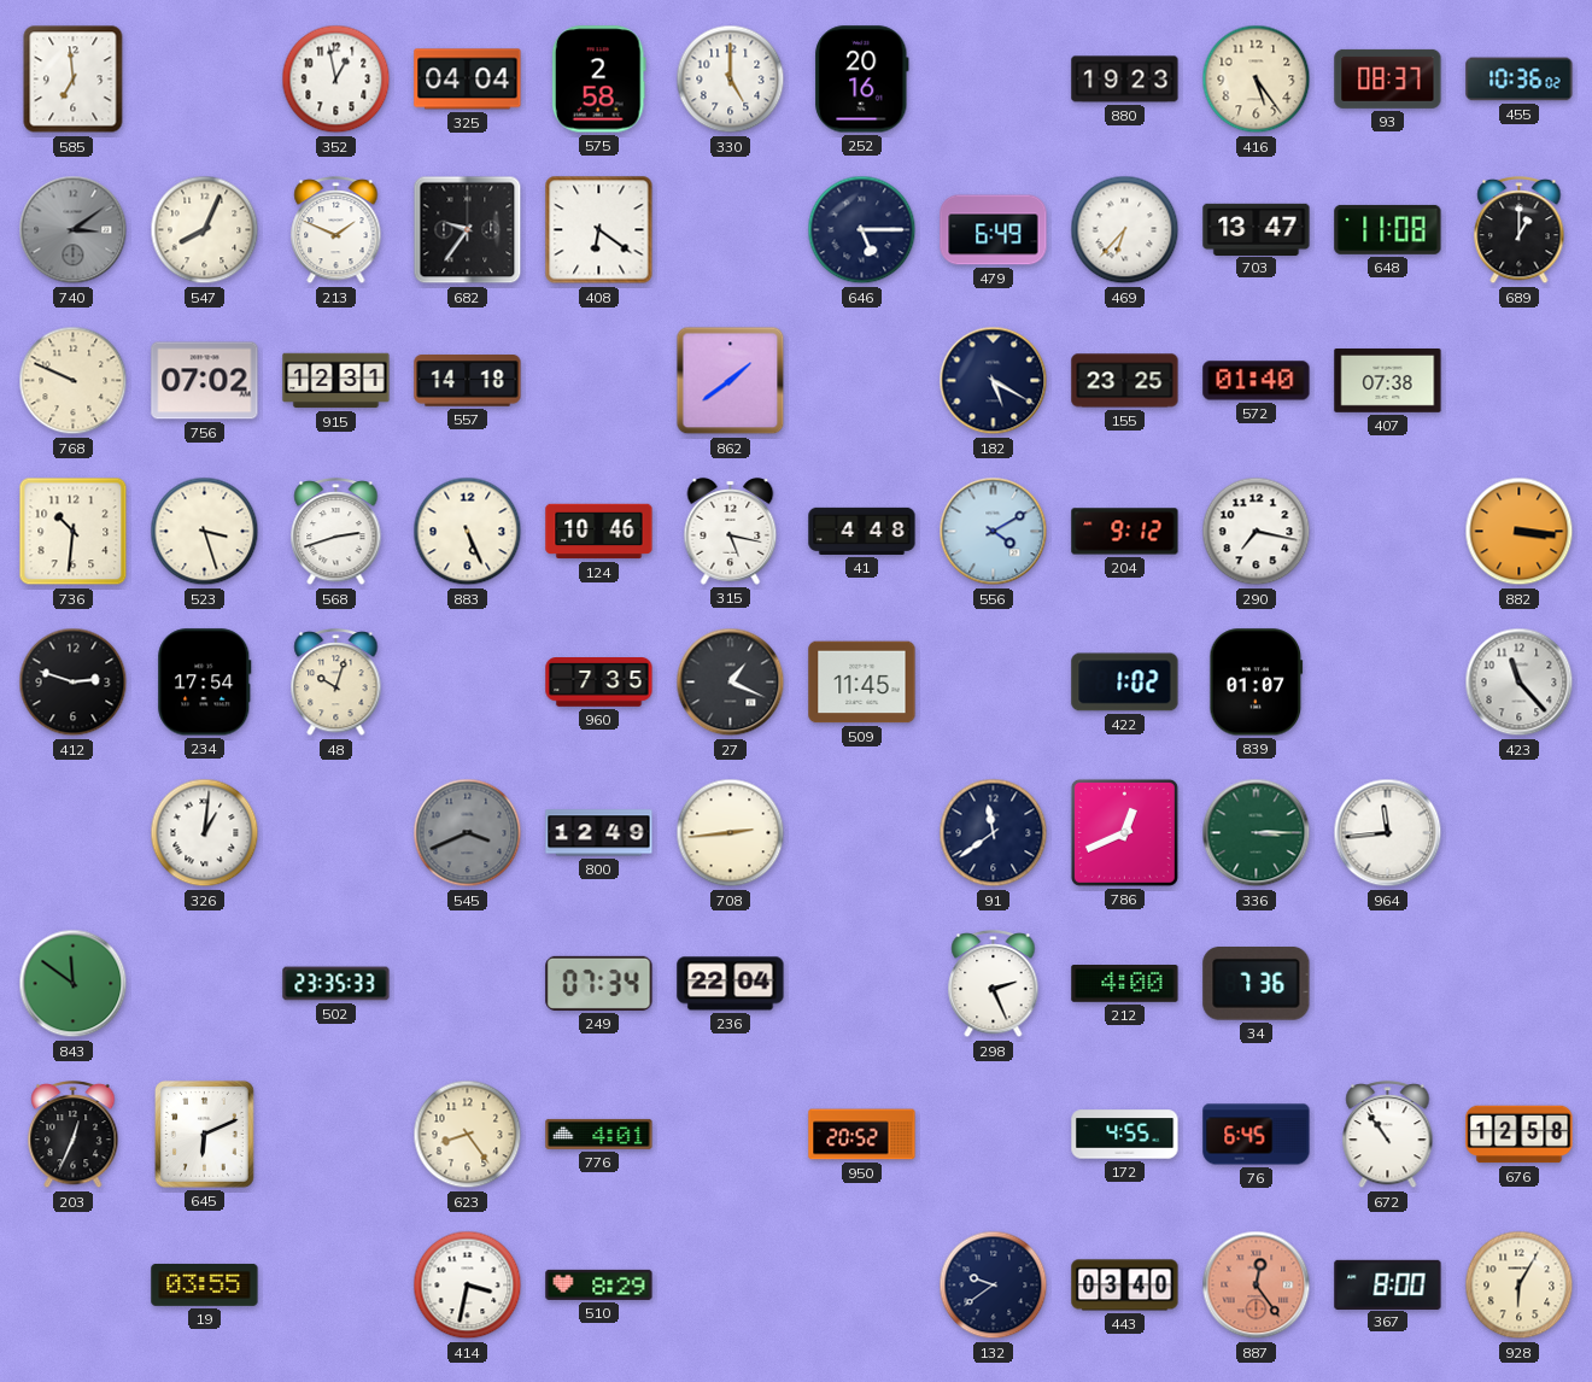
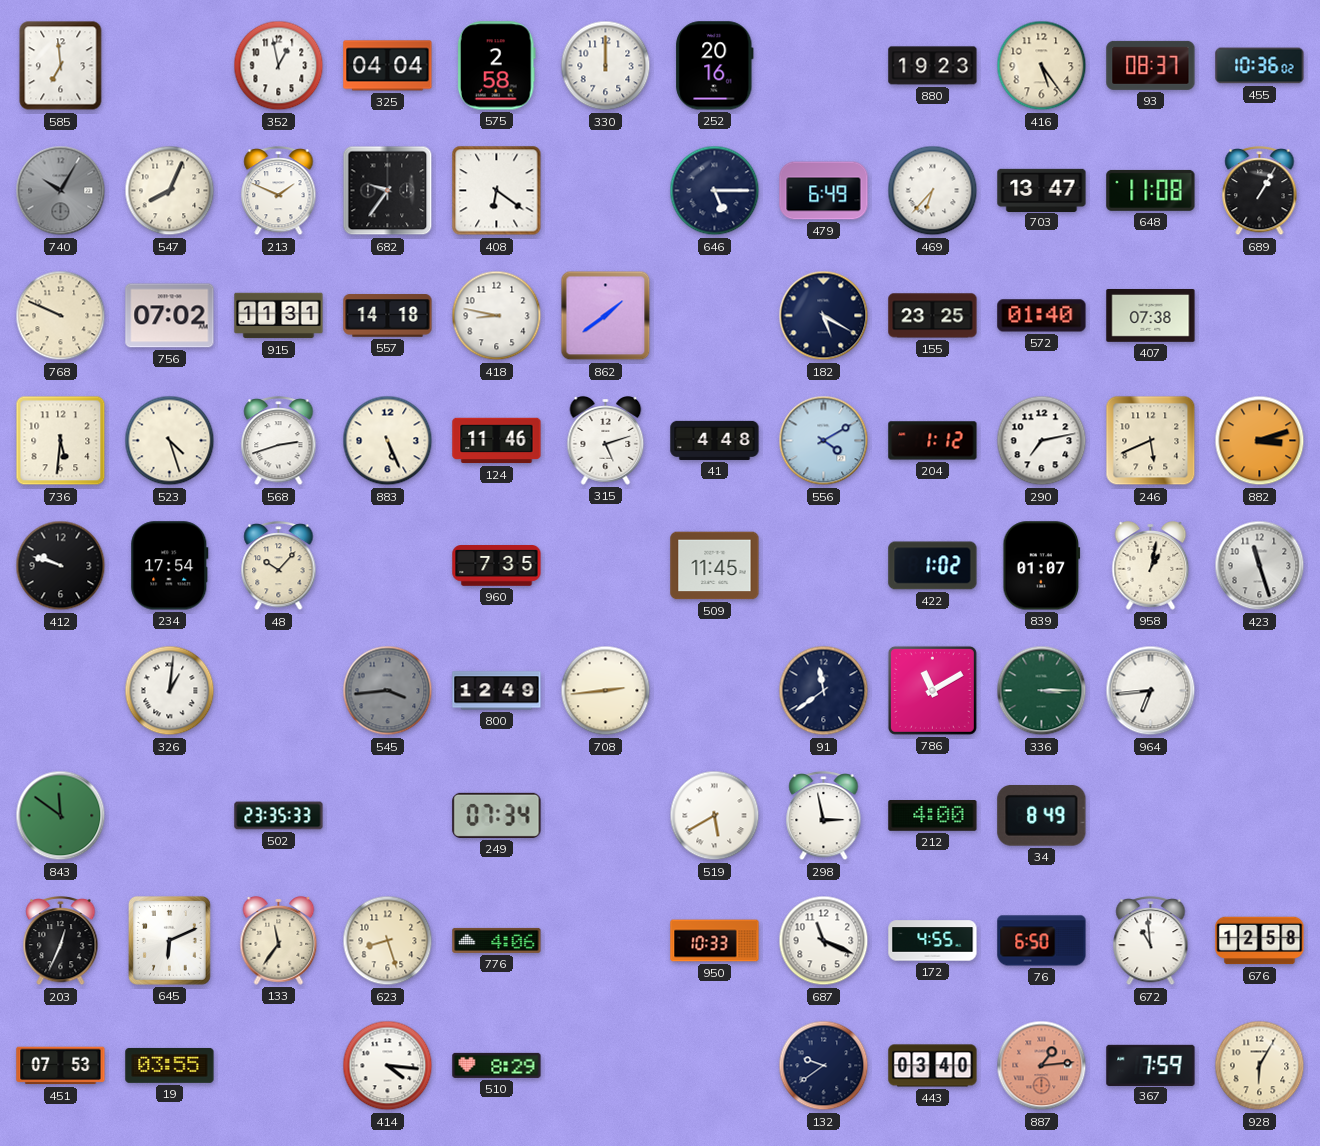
330: 5:00 -> 12:00
740: 3:09 -> 10:05
689: 1:00 -> 1:05
915: 12:31 -> 11:31
418: none -> 8:47
736: 10:31 -> 5:31
523: 3:27 -> 4:27
124: 10:46 -> 11:46
315: 5:17 -> 5:12
204: 9:12 -> 1:12
290: 7:17 -> 7:13
246: none -> 5:41
882: 3:16 -> 3:12
412: 2:48 -> 9:48
48: 10:03 -> 10:07
27: 1:19 -> none
958: none -> 1:02
423: 11:23 -> 11:27
545: 3:41 -> 3:44
786: 12:41 -> 11:10
964: 11:44 -> 6:44
236: 22:04 -> none
519: none -> 5:40
298: 2:26 -> 2:58
34: 7:36 -> 8:49
133: none -> 11:36
623: 8:24 -> 8:27
776: 4:01 -> 4:06
950: 20:52 -> 10:33
687: none -> 11:19
76: 6:45 -> 6:50
672: 10:54 -> 10:59
451: none -> 07:53
414: 3:32 -> 4:16
887: 12:24 -> 1:14
367: 8:00 -> 7:59
